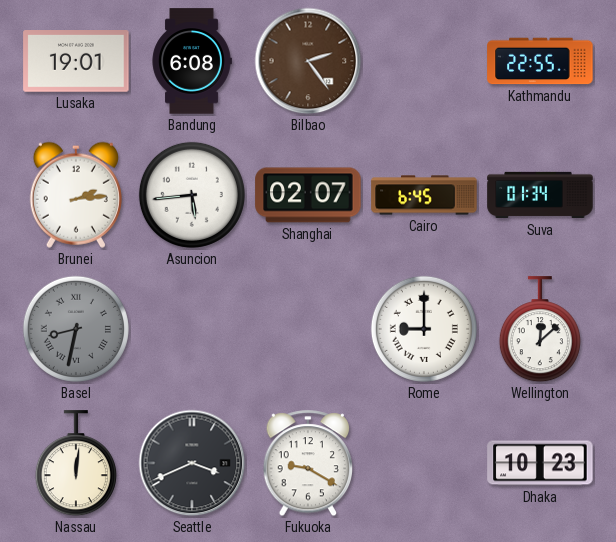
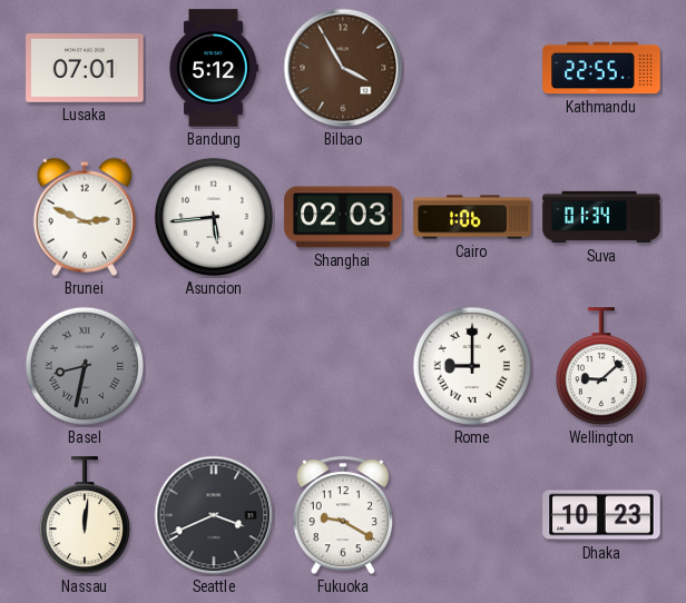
Lusaka: 19:01 -> 07:01
Bandung: 6:08 -> 5:12
Bilbao: 2:24 -> 3:55
Brunei: 2:14 -> 2:49
Shanghai: 02:07 -> 02:03
Cairo: 6:45 -> 1:06
Wellington: 12:08 -> 9:08
